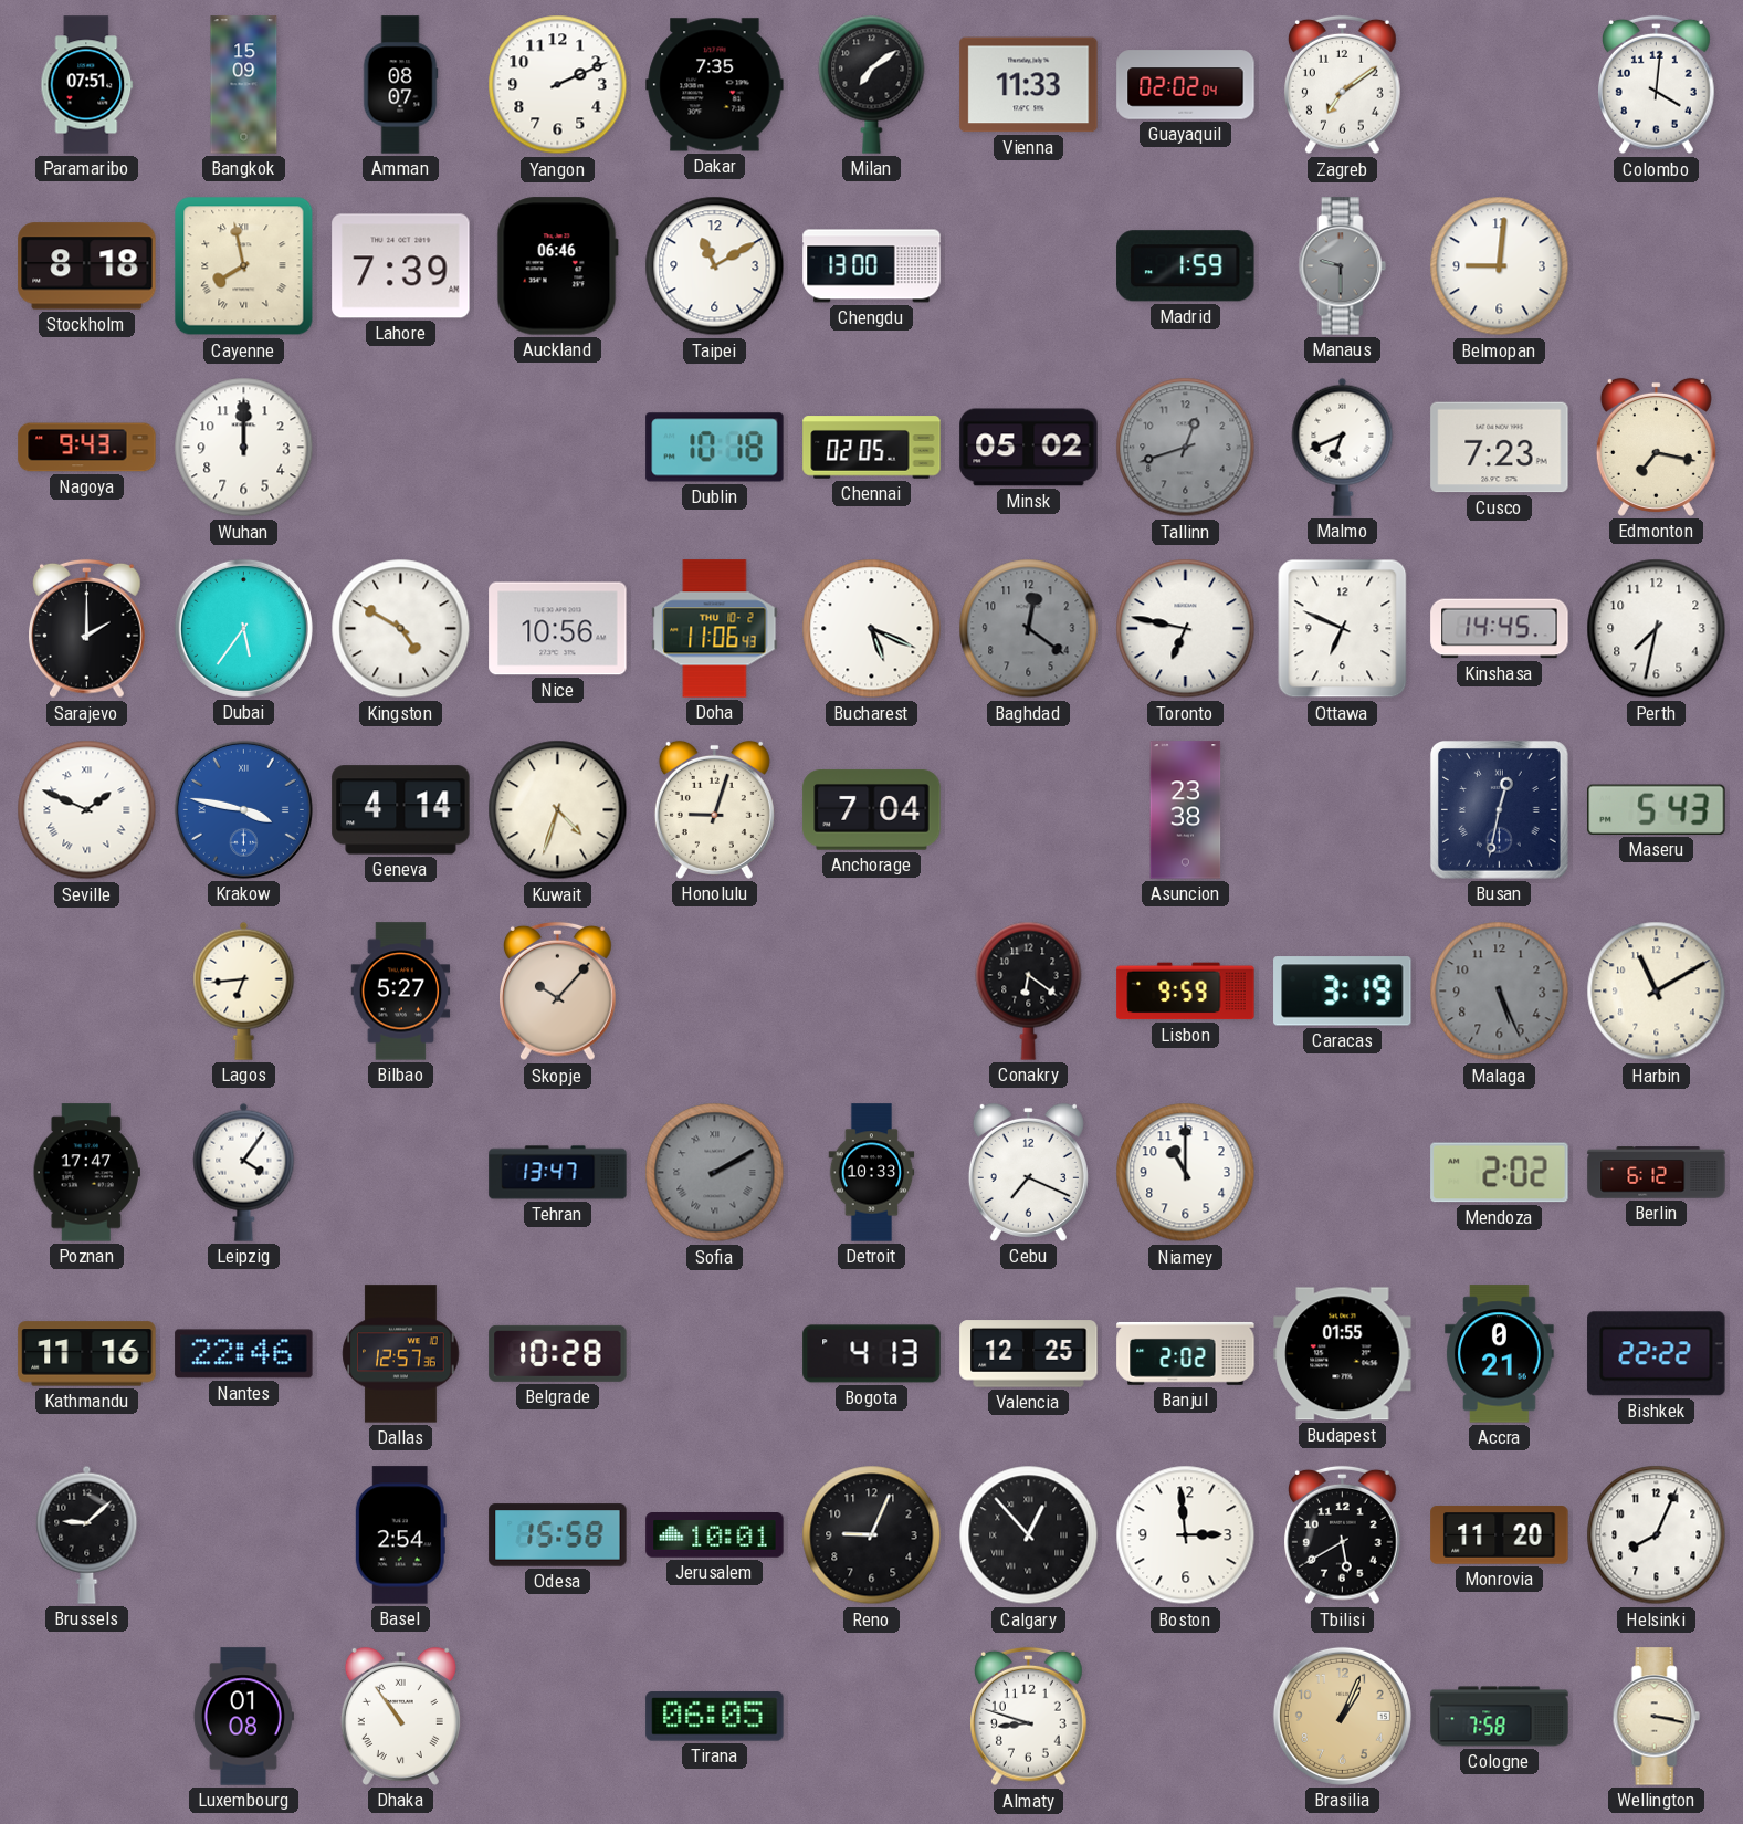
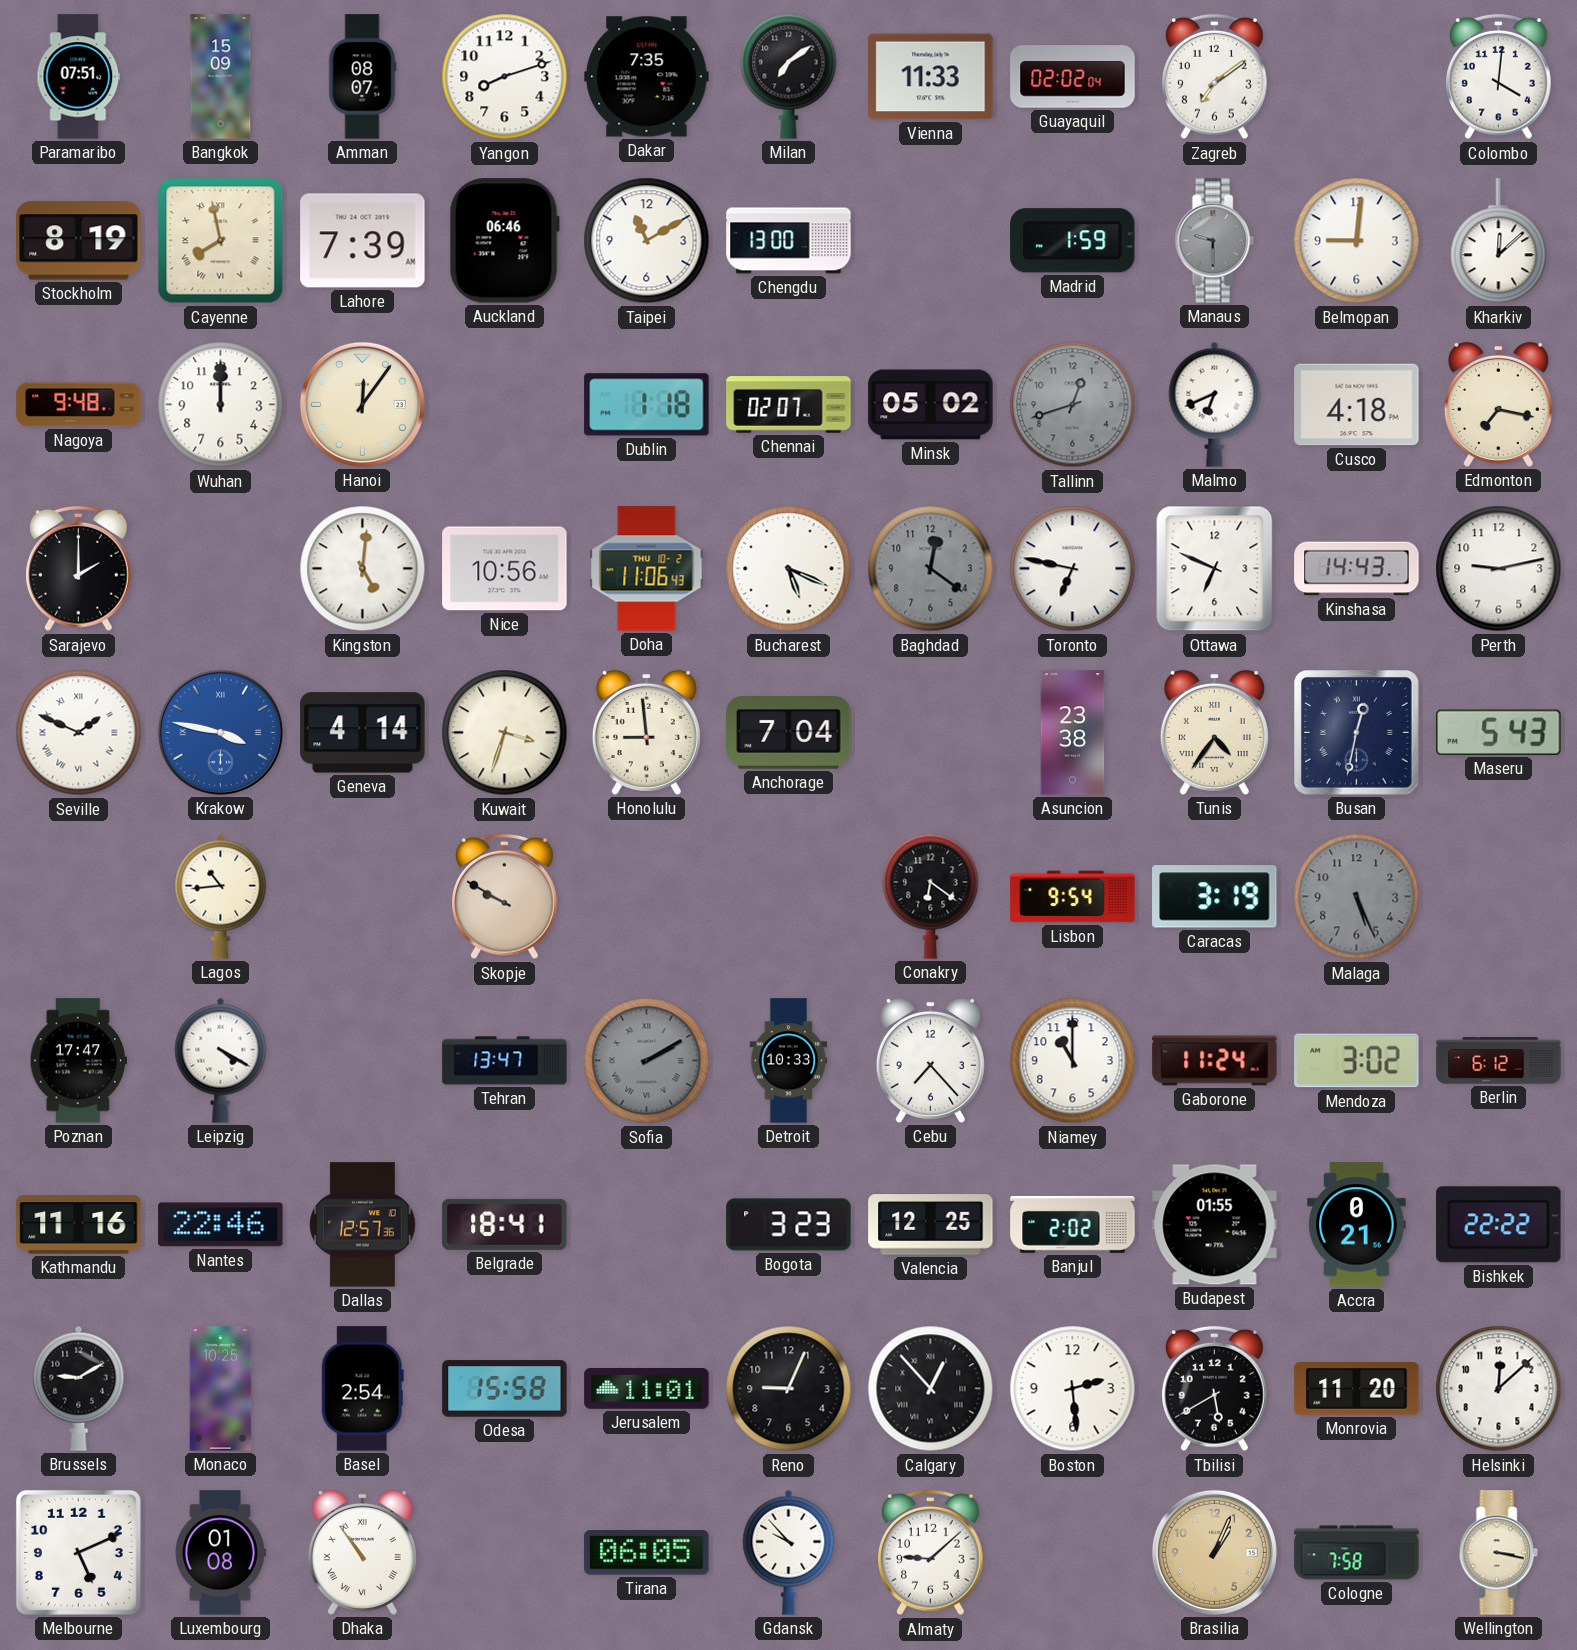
Yangon: 2:11 -> 8:12
Stockholm: 8:18 -> 8:19
Kharkiv: none -> 12:08
Nagoya: 9:43 -> 9:48
Hanoi: none -> 12:06
Dublin: 10:18 -> 1:18
Chennai: 02:05 -> 02:07
Cusco: 7:23 -> 4:18
Dubai: 5:36 -> none
Kingston: 4:50 -> 5:01
Kinshasa: 14:45 -> 14:43
Perth: 7:32 -> 9:13
Kuwait: 4:33 -> 3:33
Honolulu: 9:03 -> 8:59
Tunis: none -> 4:36
Lagos: 6:44 -> 10:44
Bilbao: 5:27 -> none
Skopje: 10:07 -> 9:50
Lisbon: 9:59 -> 9:54
Harbin: 11:10 -> none
Leipzig: 4:06 -> 4:20
Cebu: 7:19 -> 7:23
Gaborone: none -> 11:24
Mendoza: 2:02 -> 3:02
Belgrade: 10:28 -> 18:41
Bogota: 4:13 -> 3:23
Brussels: 9:08 -> 9:10
Monaco: none -> 10:25
Jerusalem: 10:01 -> 11:01
Boston: 2:59 -> 2:29
Helsinki: 8:04 -> 12:08
Melbourne: none -> 5:11
Gdansk: none -> 9:53
Almaty: 8:48 -> 9:08
